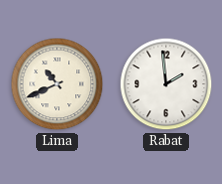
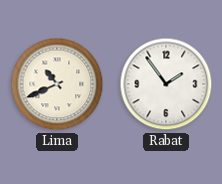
Rabat: 1:59 -> 1:54
